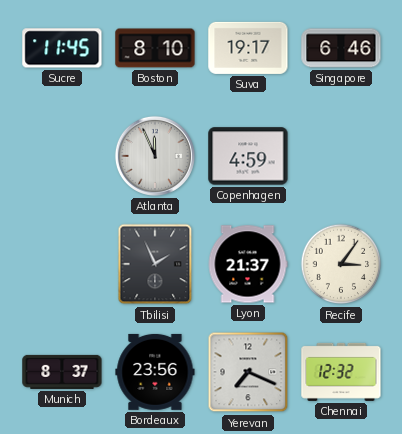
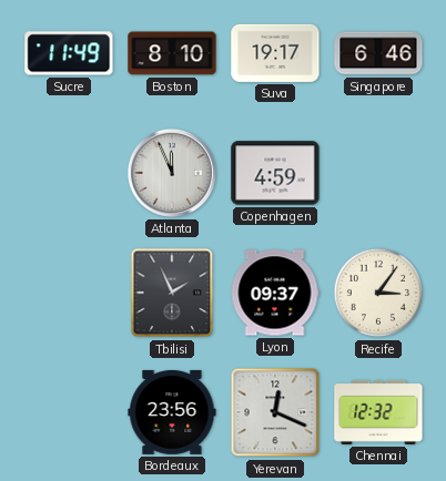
Sucre: 11:45 -> 11:49
Lyon: 21:37 -> 09:37
Munich: 8:37 -> none
Yerevan: 7:19 -> 12:19
